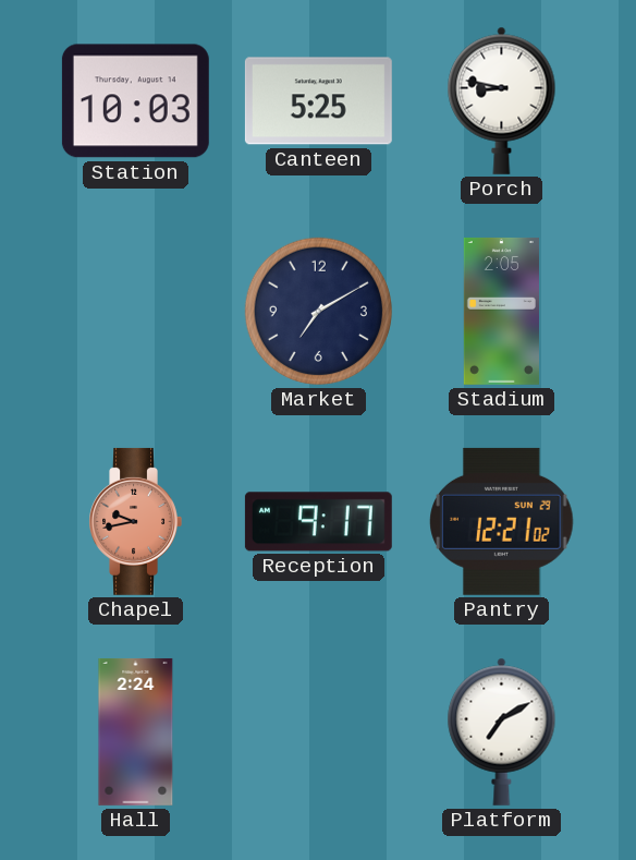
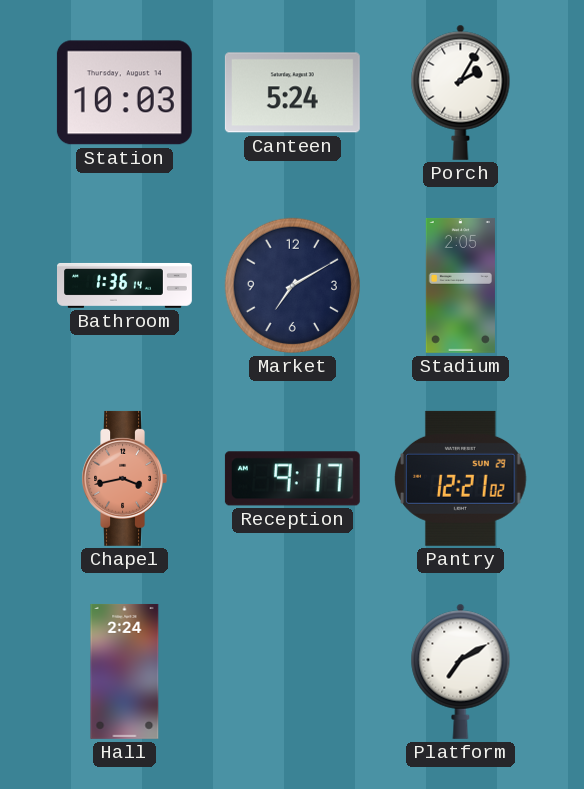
Canteen: 5:25 -> 5:24
Porch: 8:47 -> 2:05
Bathroom: none -> 1:36
Chapel: 9:43 -> 3:43
